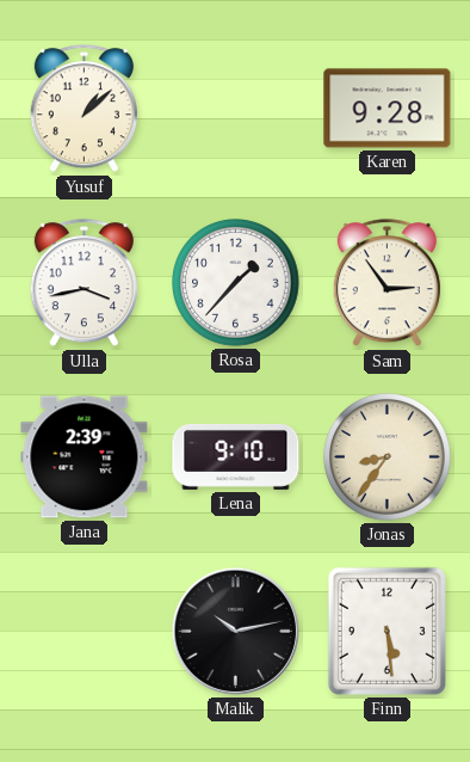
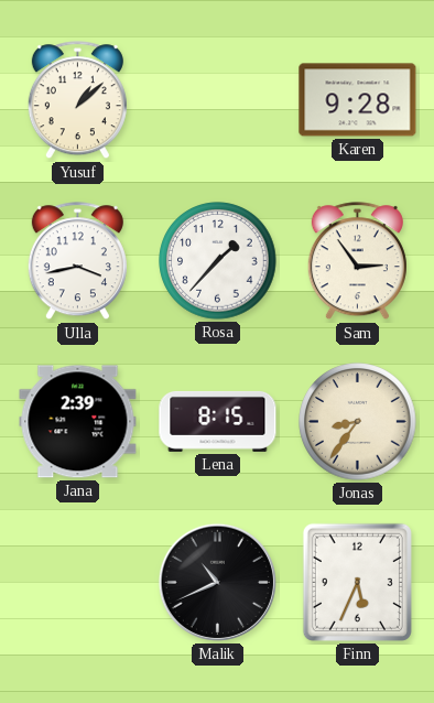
Lena: 9:10 -> 8:15
Malik: 10:13 -> 10:41
Finn: 5:29 -> 5:34
